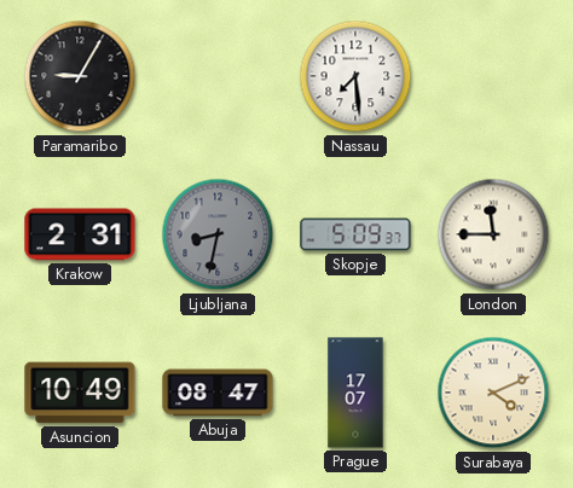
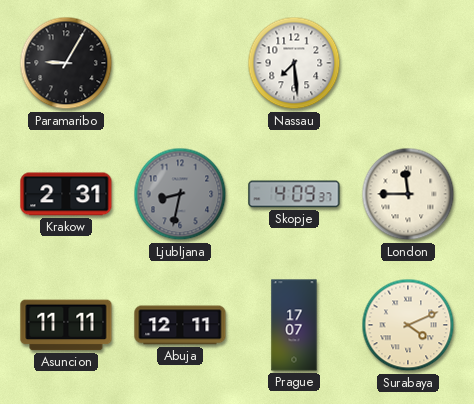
Skopje: 5:09 -> 4:09
Asuncion: 10:49 -> 11:11
Abuja: 08:47 -> 12:11
